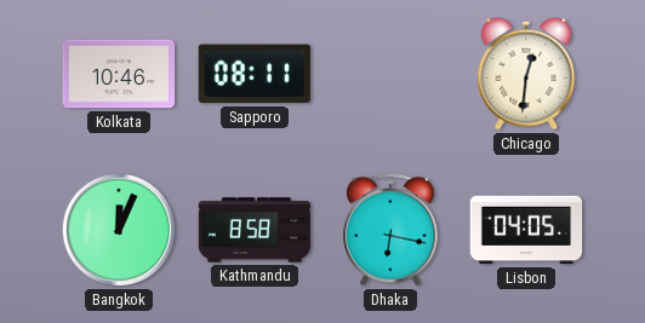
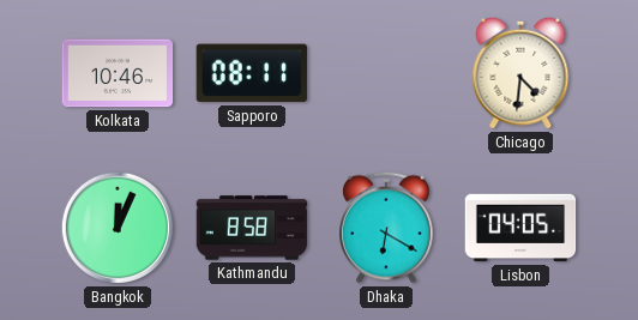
Chicago: 12:31 -> 4:31
Dhaka: 6:17 -> 6:20
